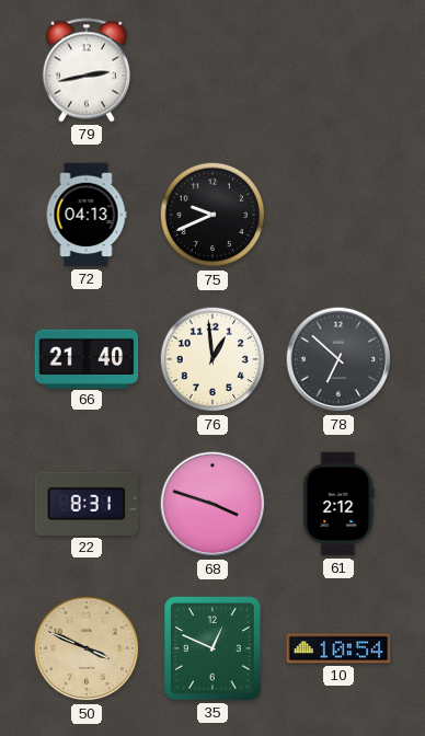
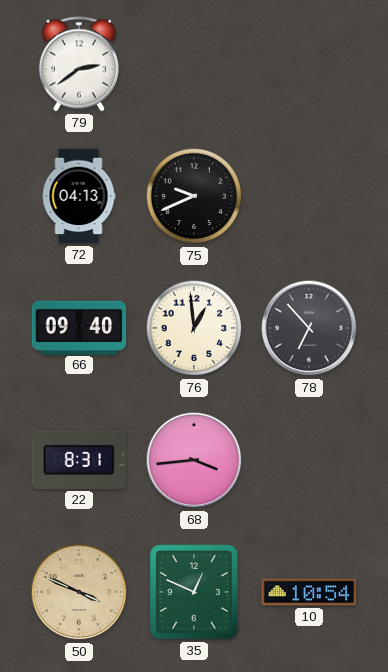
79: 2:43 -> 2:39
66: 21:40 -> 09:40
78: 6:52 -> 6:53
68: 3:48 -> 3:44
61: 2:12 -> none
